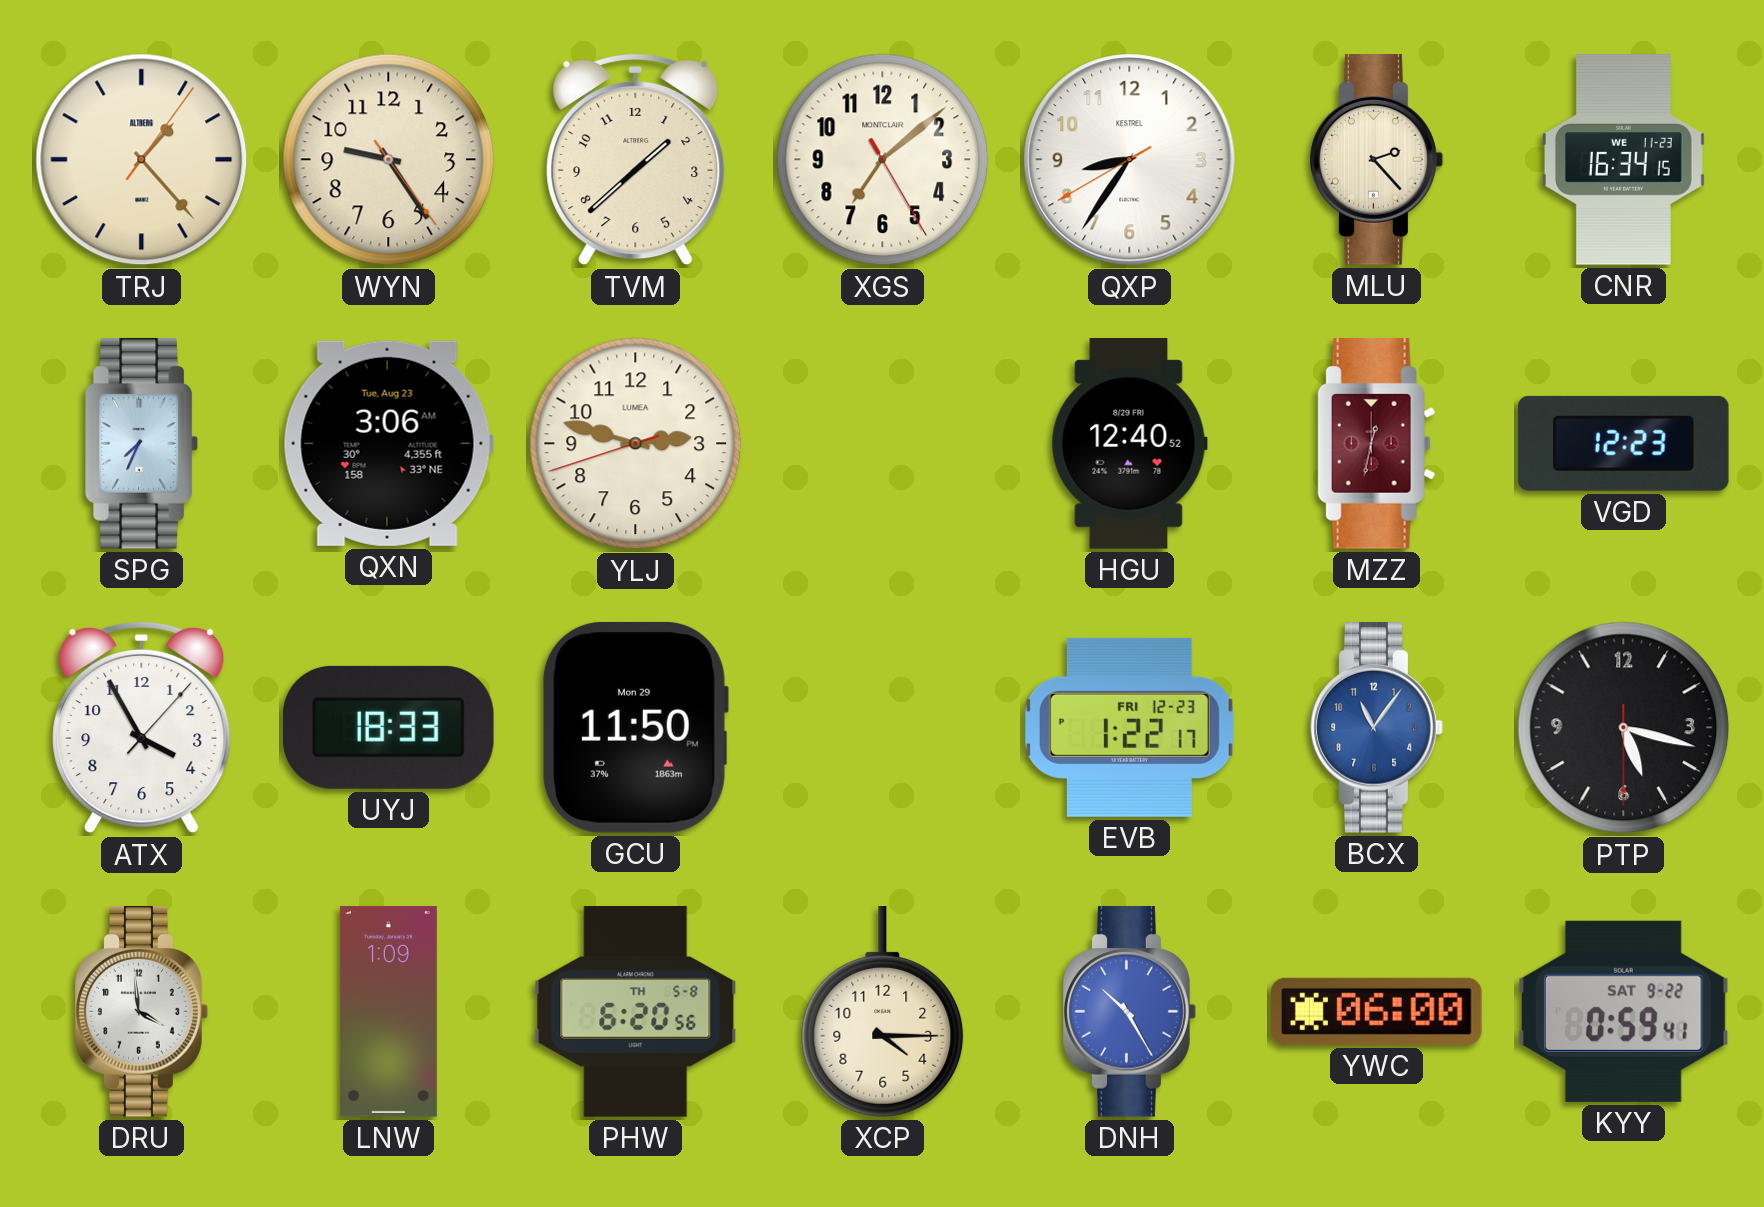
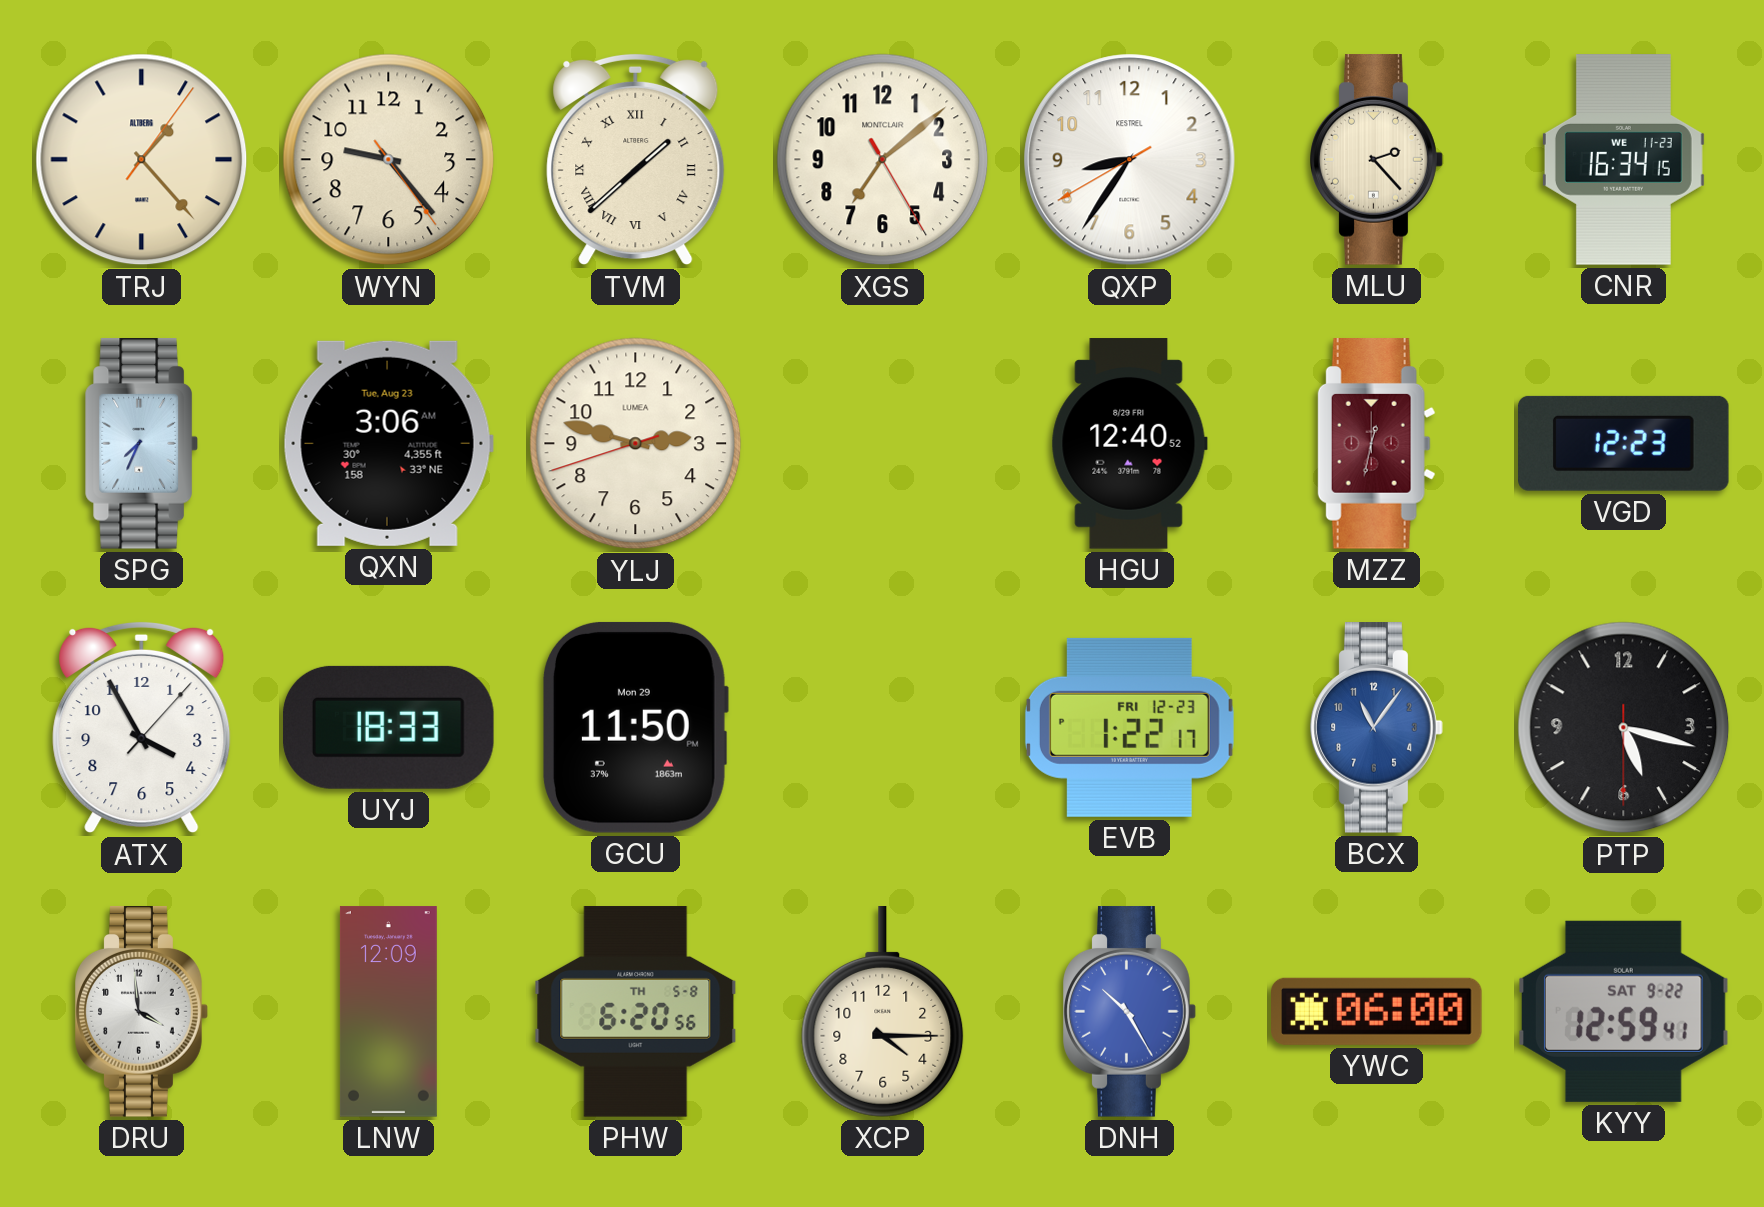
WYN: 9:24 -> 9:23
TVM numerals: Arabic -> Roman
LNW: 1:09 -> 12:09
KYY: 0:59 -> 12:59
